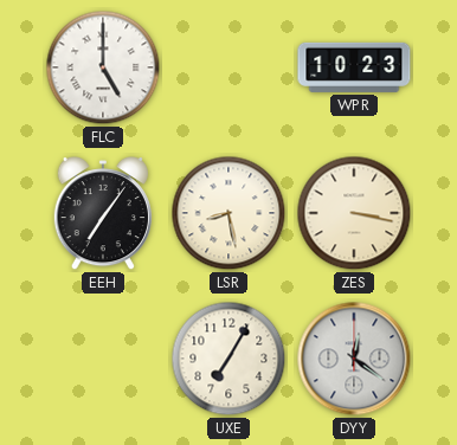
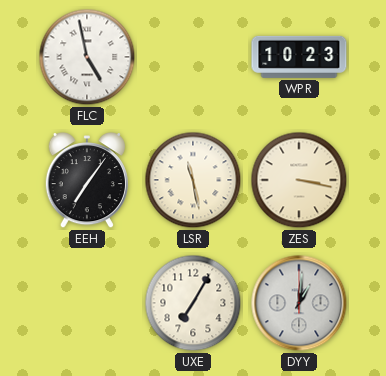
FLC: 5:00 -> 4:58
LSR: 8:28 -> 11:28
DYY: 12:21 -> 1:01
